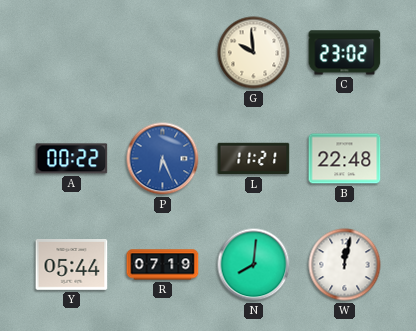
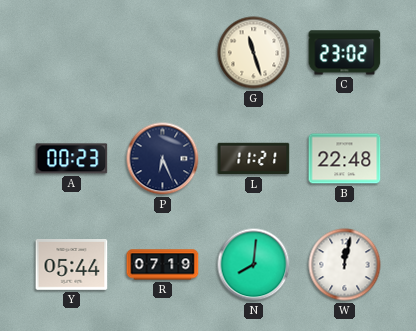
G: 9:59 -> 11:27
A: 00:22 -> 00:23
P dial: blue -> navy
